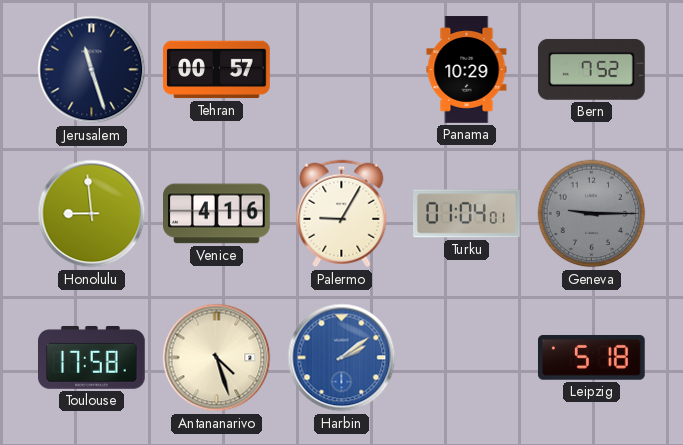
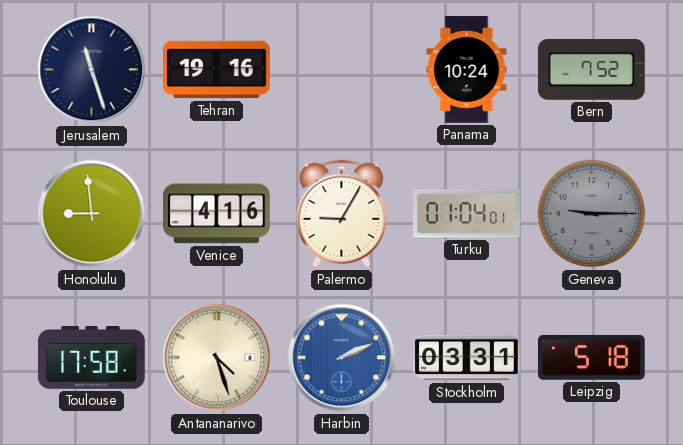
Tehran: 00:57 -> 19:16
Panama: 10:29 -> 10:24
Harbin: 2:09 -> 2:11
Stockholm: none -> 03:31
